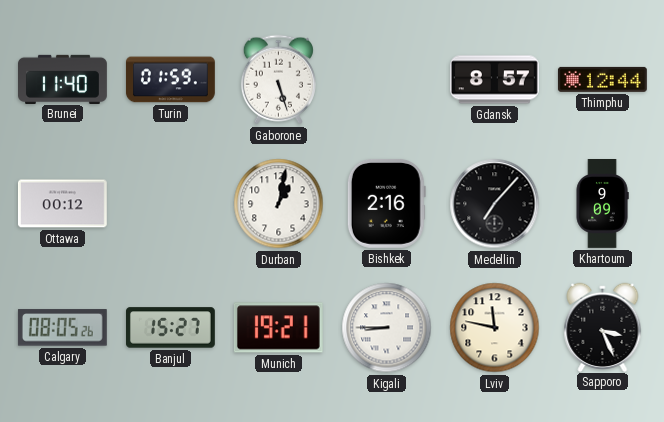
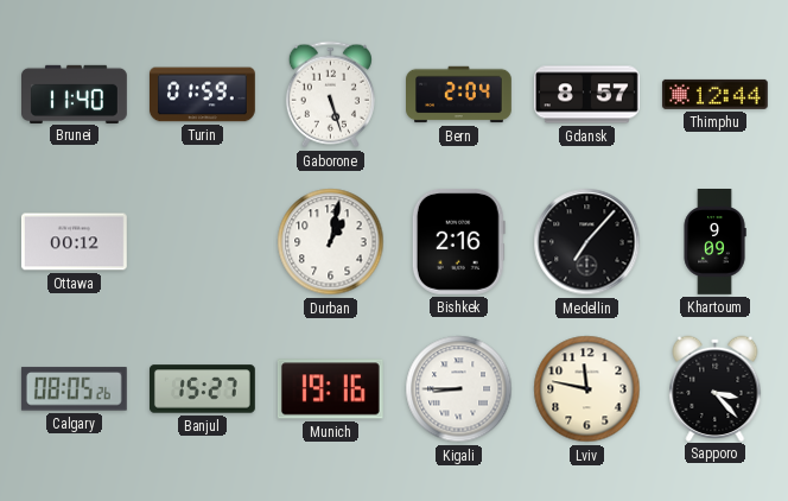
Bern: none -> 2:04
Munich: 19:21 -> 19:16
Sapporo: 3:26 -> 3:23
